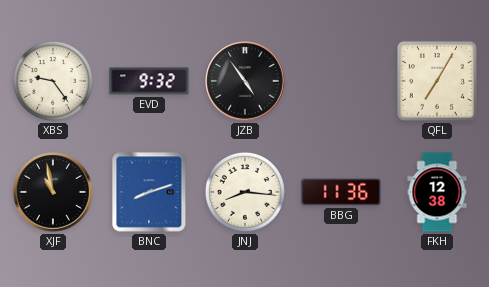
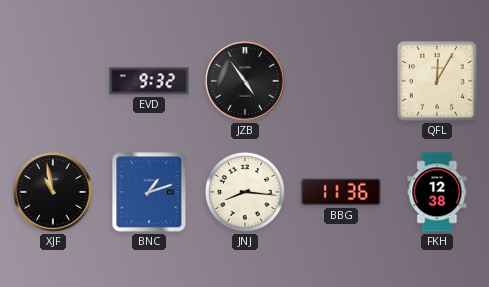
XBS: 9:24 -> none
QFL: 7:05 -> 12:05
BNC: 8:12 -> 1:12
